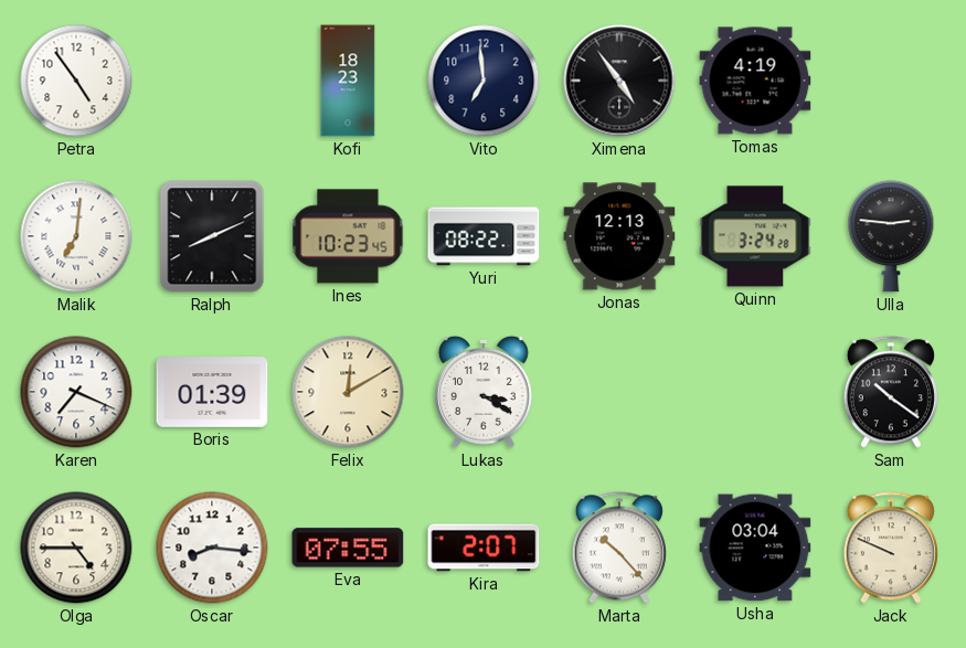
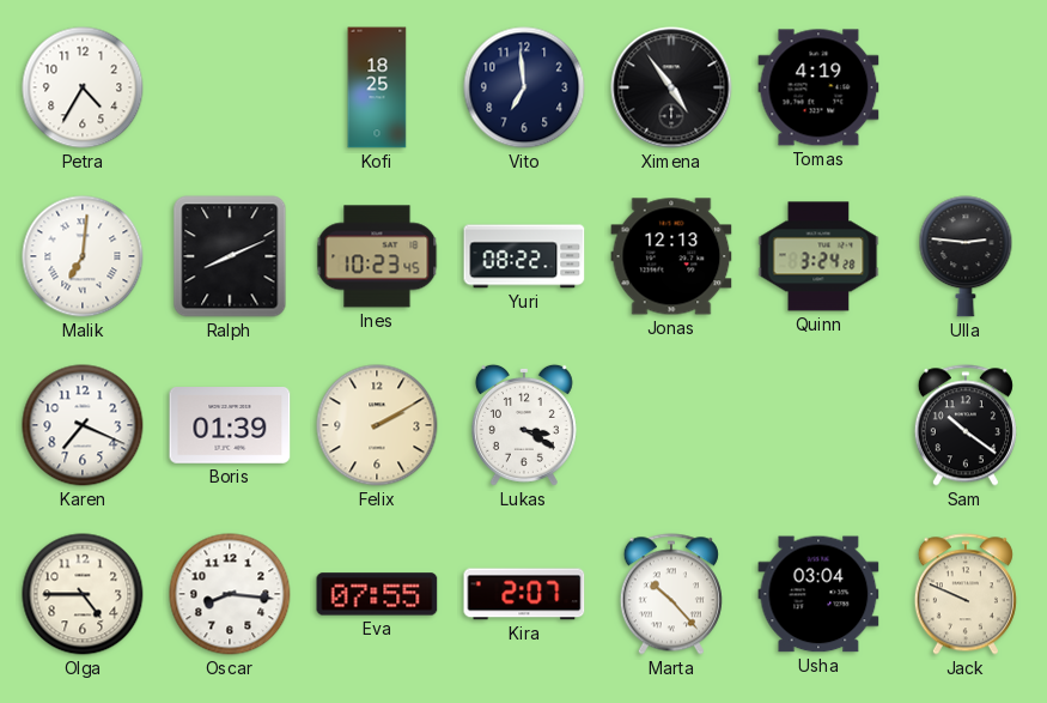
Petra: 4:54 -> 4:35
Kofi: 18:23 -> 18:25
Felix: 12:10 -> 2:10
